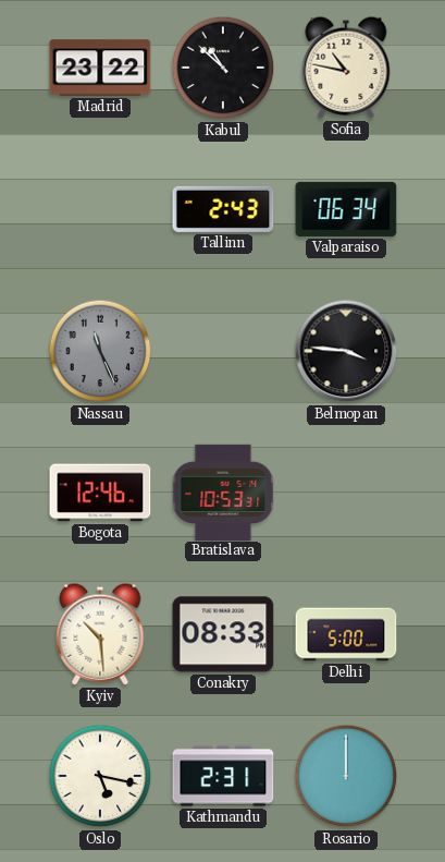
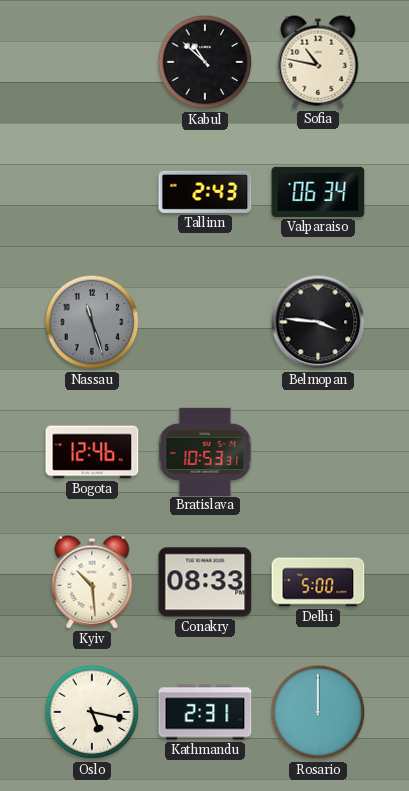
Madrid: 23:22 -> none
Nassau: 11:26 -> 11:27
